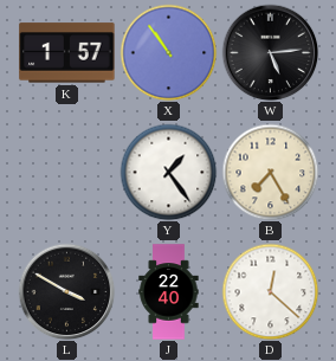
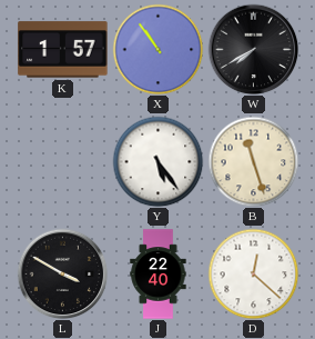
W: 5:14 -> 7:40
Y: 1:24 -> 5:24
B: 7:25 -> 11:27
